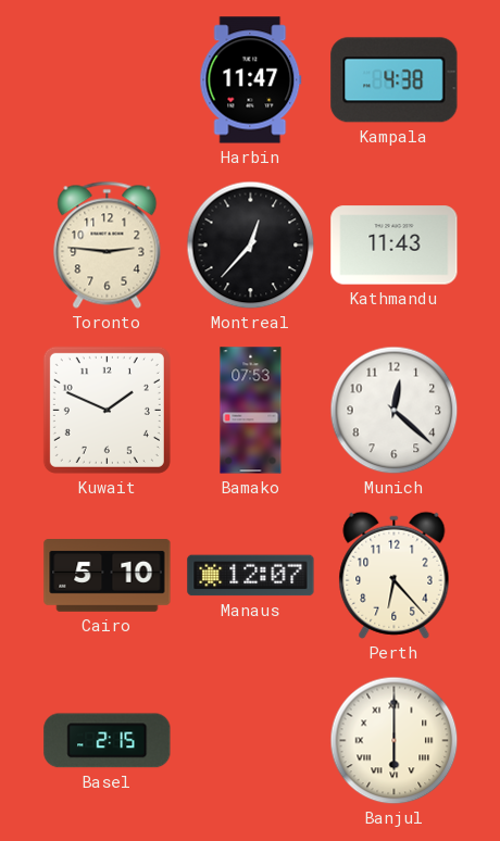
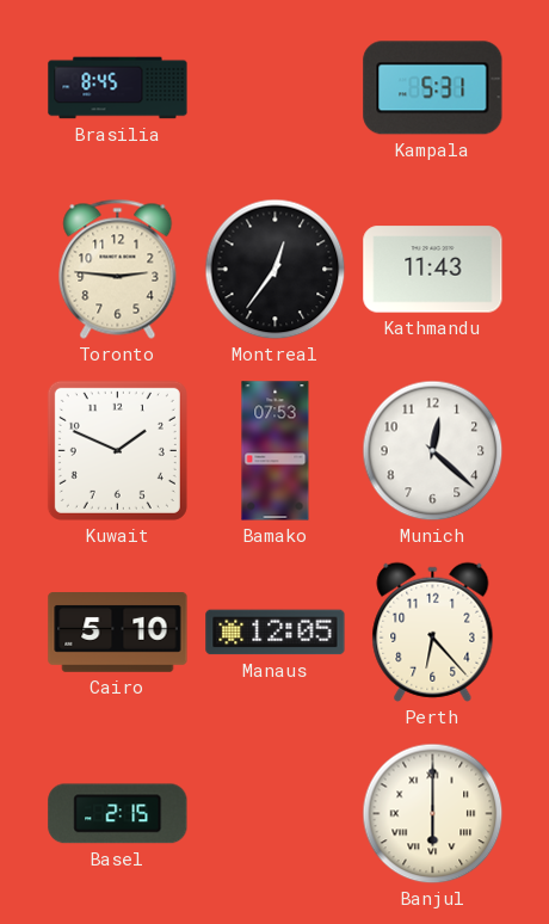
Brasilia: none -> 8:45
Harbin: 11:47 -> none
Kampala: 4:38 -> 5:31
Montreal: 12:37 -> 12:36
Manaus: 12:07 -> 12:05
